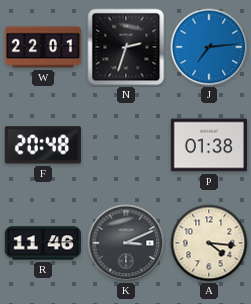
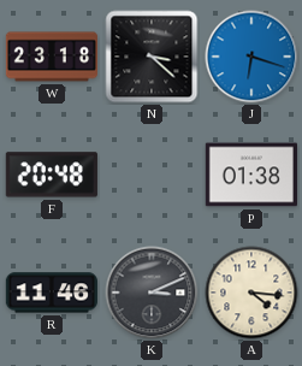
W: 22:01 -> 23:18
N: 2:33 -> 3:22
J: 7:14 -> 6:18
